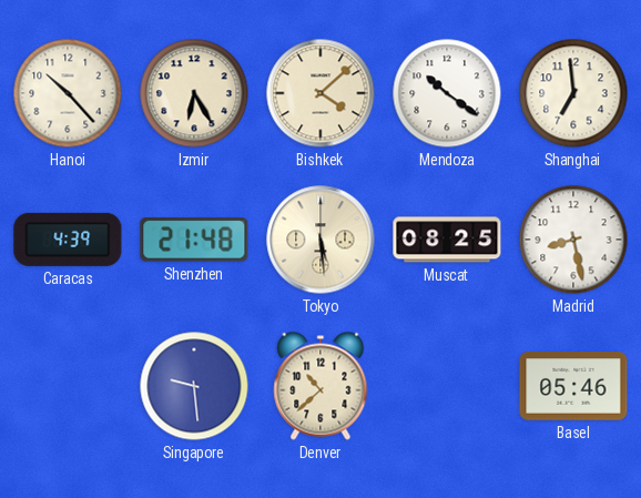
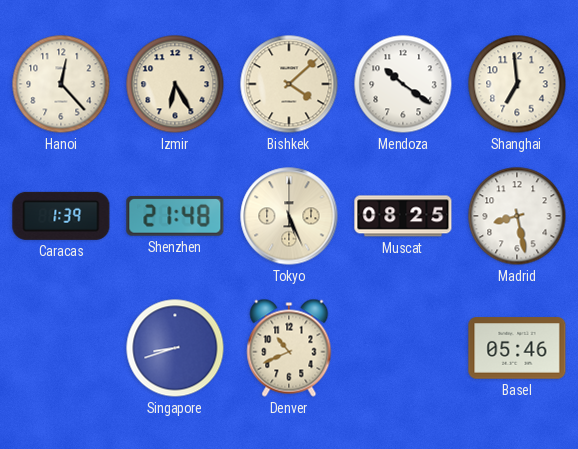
Hanoi: 10:23 -> 12:23
Caracas: 4:39 -> 1:39
Tokyo: 5:29 -> 5:26
Singapore: 9:29 -> 8:42
Denver: 10:38 -> 10:41
